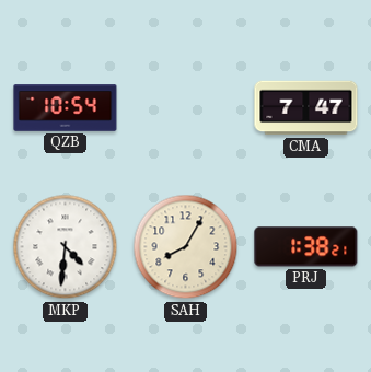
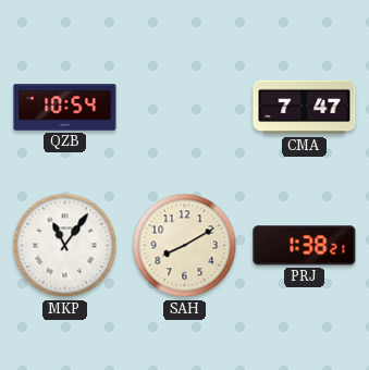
MKP: 4:31 -> 11:06
SAH: 8:05 -> 8:10
